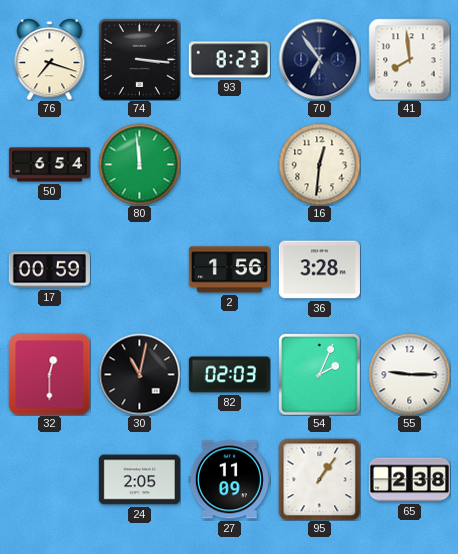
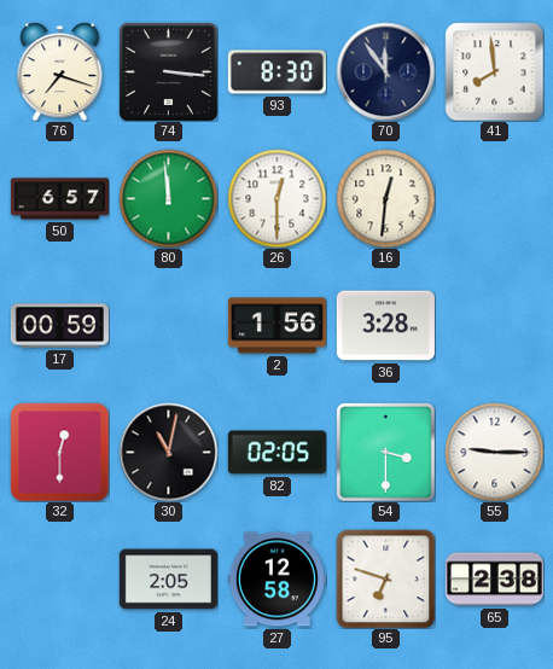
93: 8:23 -> 8:30
70: 6:54 -> 11:54
50: 6:54 -> 6:57
26: none -> 12:30
82: 02:03 -> 02:05
54: 2:04 -> 3:30
27: 11:09 -> 12:58
95: 1:06 -> 6:48
